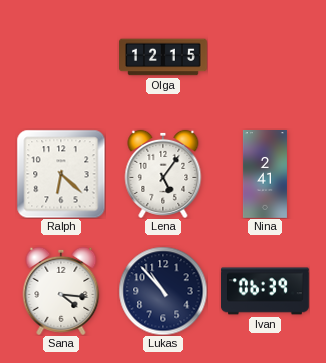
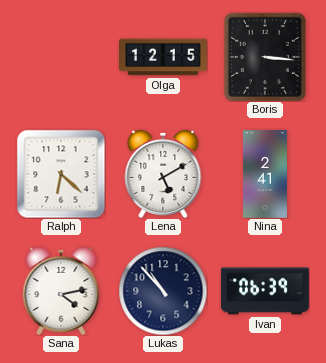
Boris: none -> 3:16
Lena: 5:06 -> 5:10
Sana: 4:16 -> 4:13
